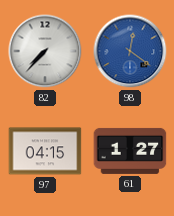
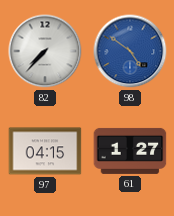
98: 12:21 -> 4:51
